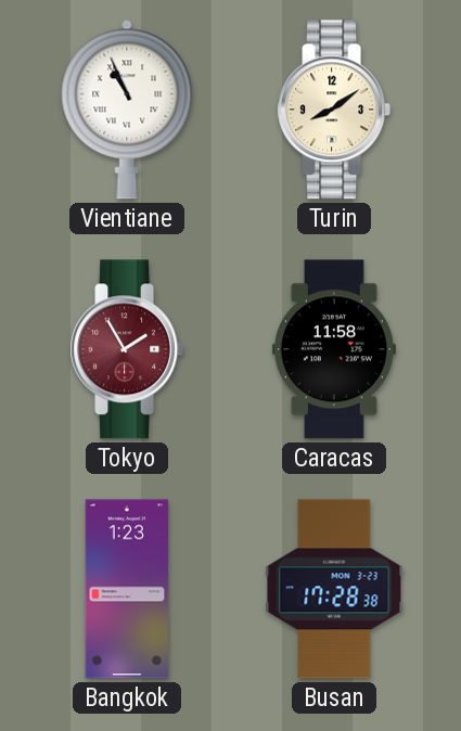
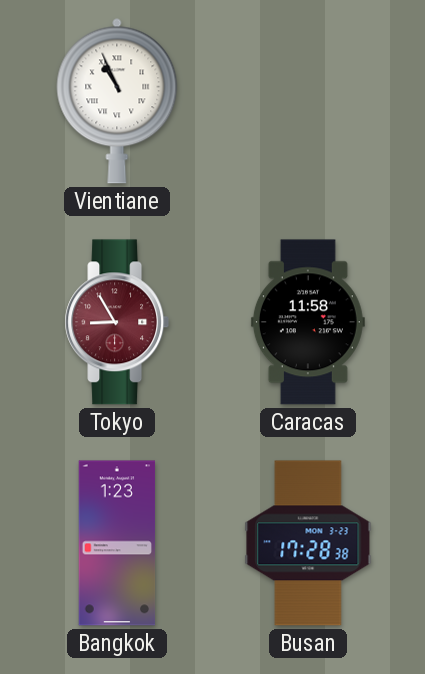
Turin: 8:09 -> none
Tokyo: 1:55 -> 8:55
